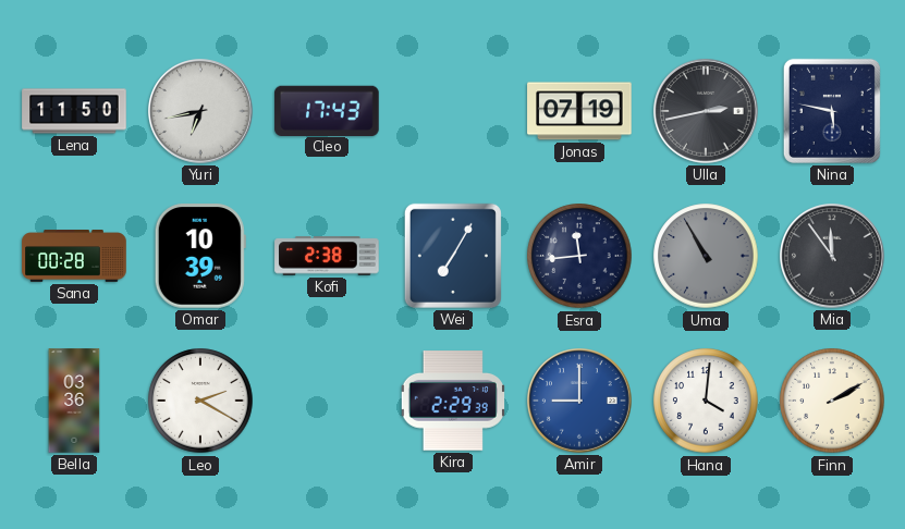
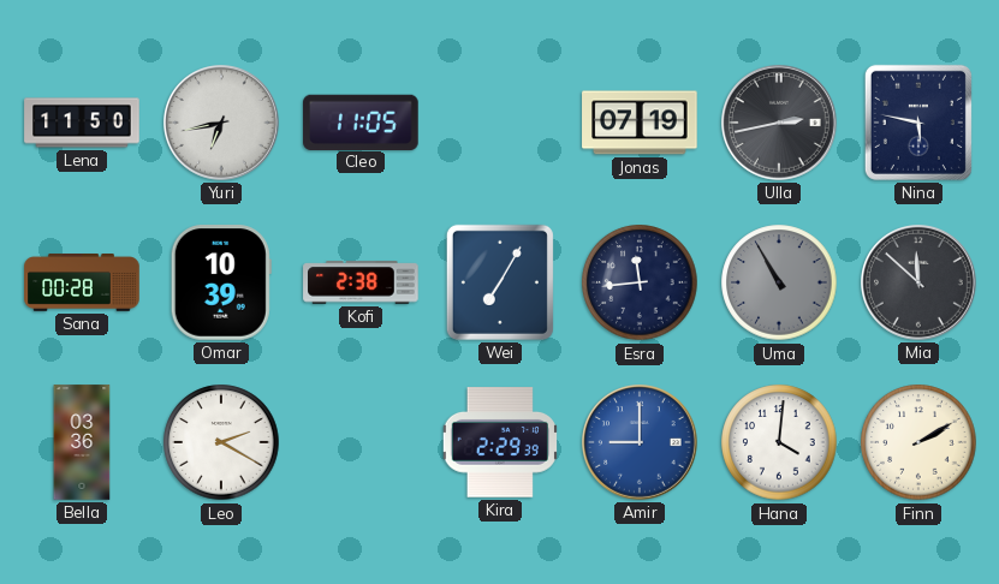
Cleo: 17:43 -> 11:05
Mia: 11:54 -> 11:52
